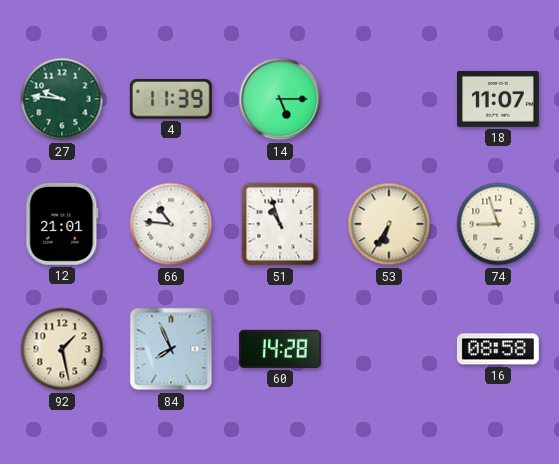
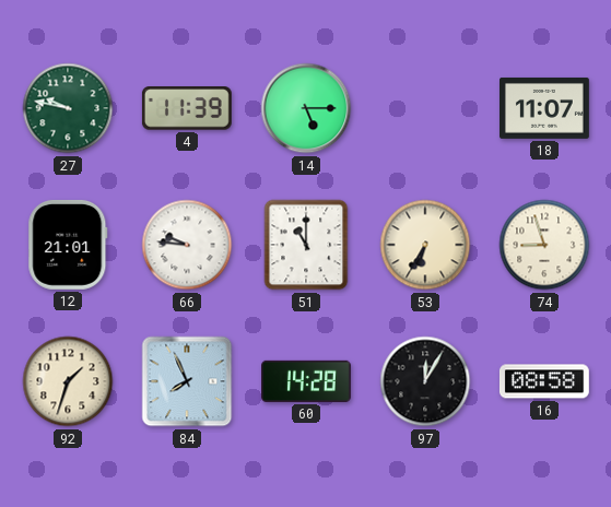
27: 9:46 -> 9:47
66: 10:46 -> 9:46
51: 10:57 -> 11:00
92: 1:28 -> 1:33
97: none -> 12:05
